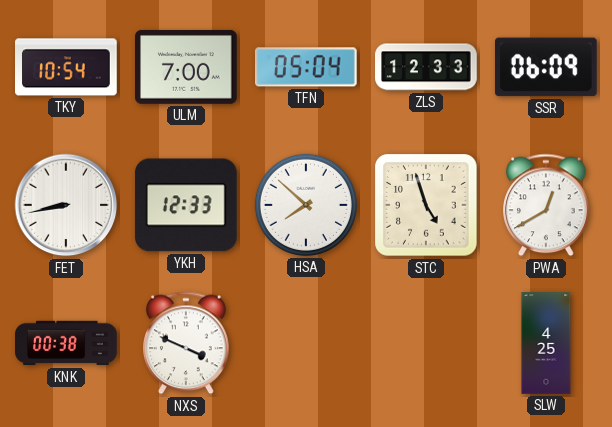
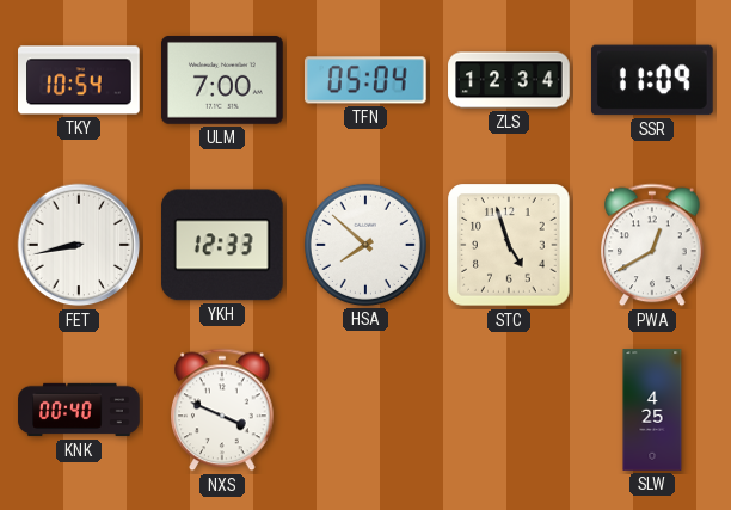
ZLS: 12:33 -> 12:34
SSR: 06:09 -> 11:09
KNK: 00:38 -> 00:40
